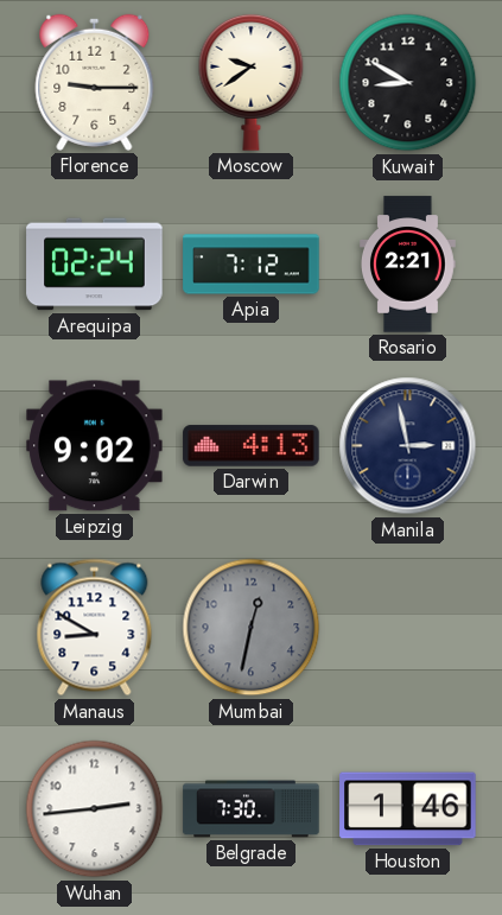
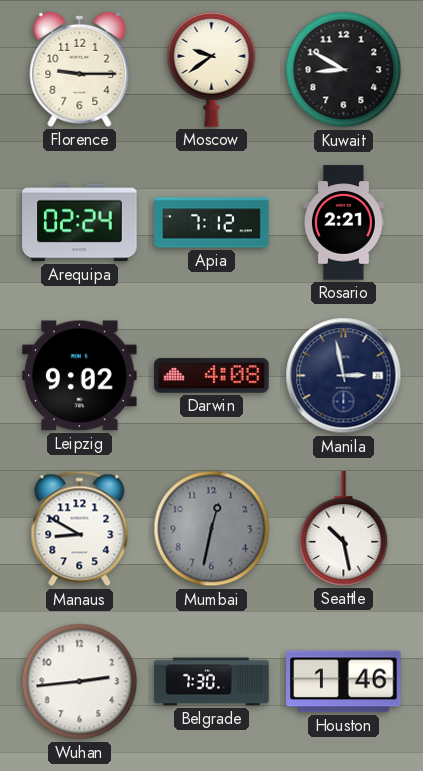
Darwin: 4:13 -> 4:08
Seattle: none -> 10:28
